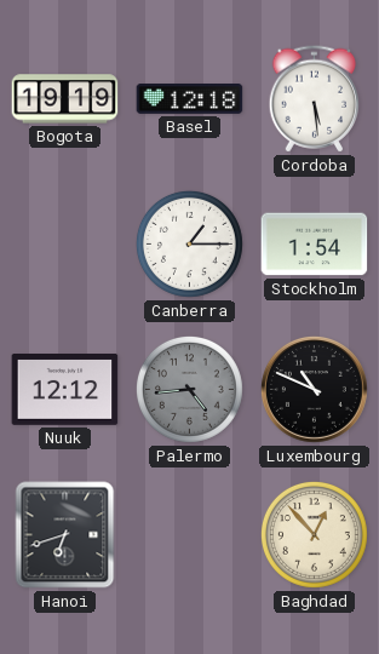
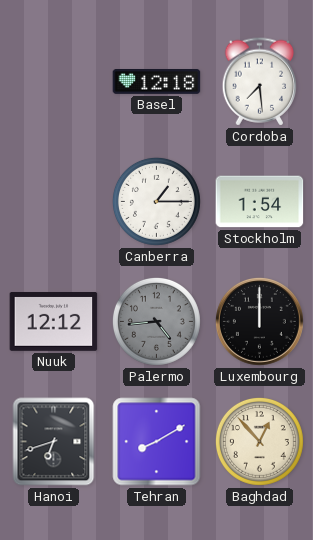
Bogota: 19:19 -> none
Cordoba: 5:29 -> 7:29
Luxembourg: 10:49 -> 12:00
Tehran: none -> 8:10
